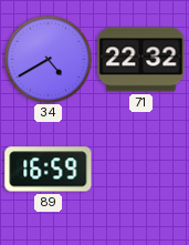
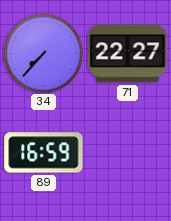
34: 4:40 -> 7:37
71: 22:32 -> 22:27
